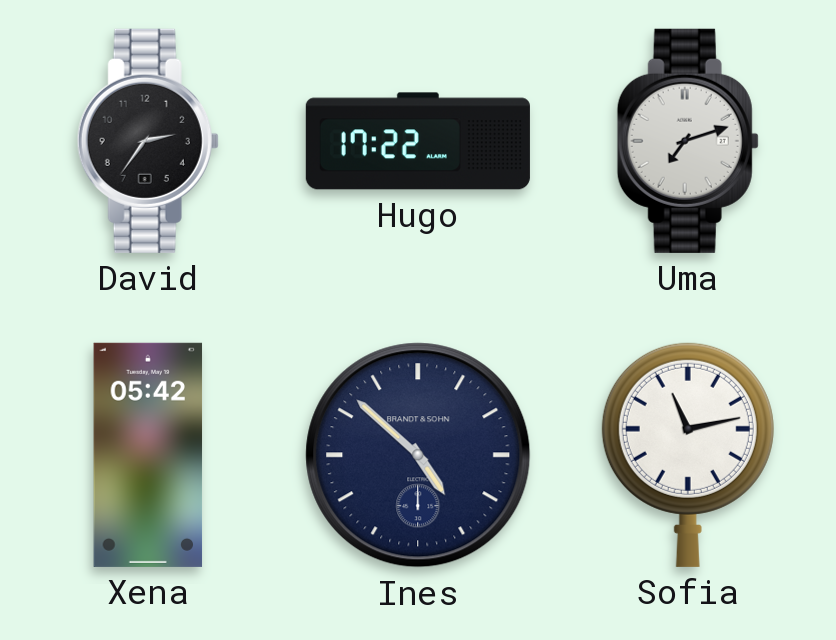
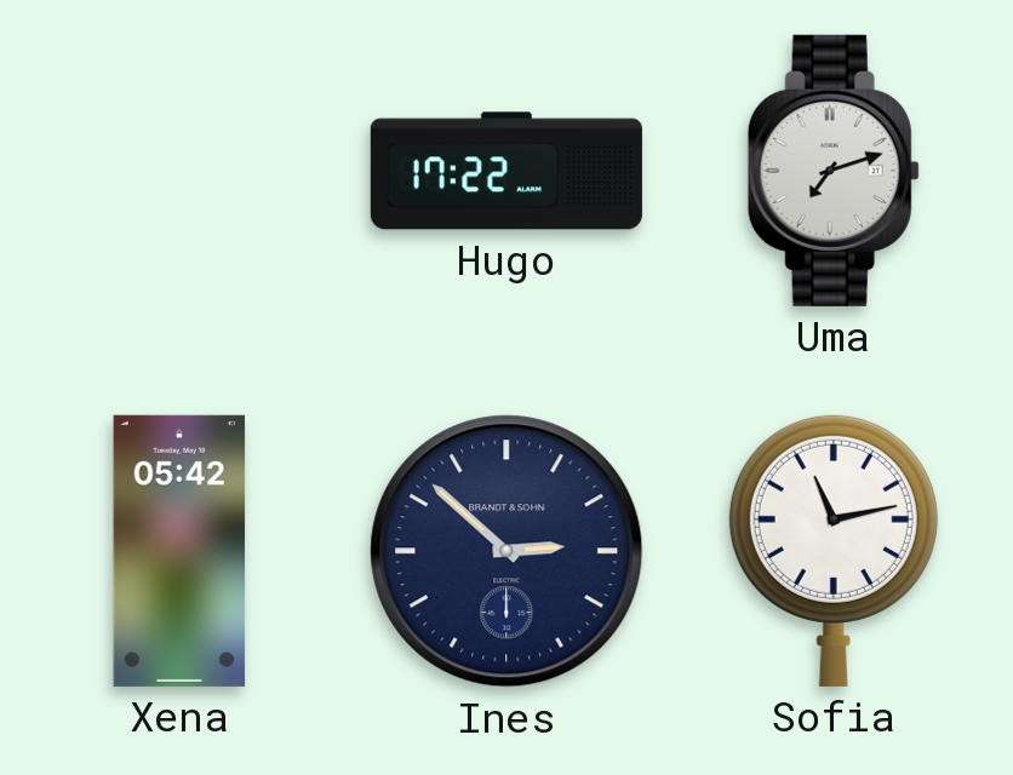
David: 2:36 -> none
Ines: 4:52 -> 2:52
